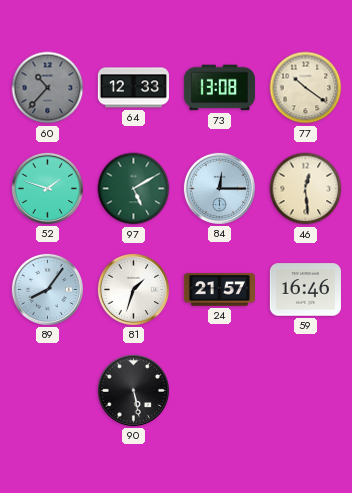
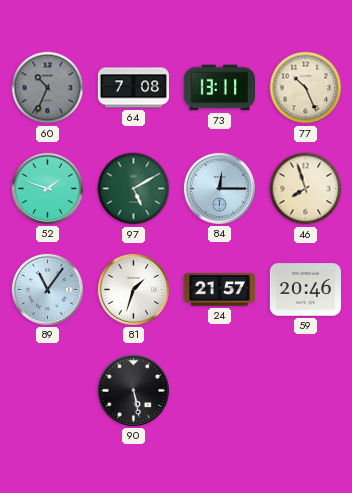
60: 10:37 -> 10:34
64: 12:33 -> 7:08
73: 13:08 -> 13:11
77: 10:21 -> 10:26
46: 12:29 -> 7:57
89: 8:06 -> 11:06
59: 16:46 -> 20:46
